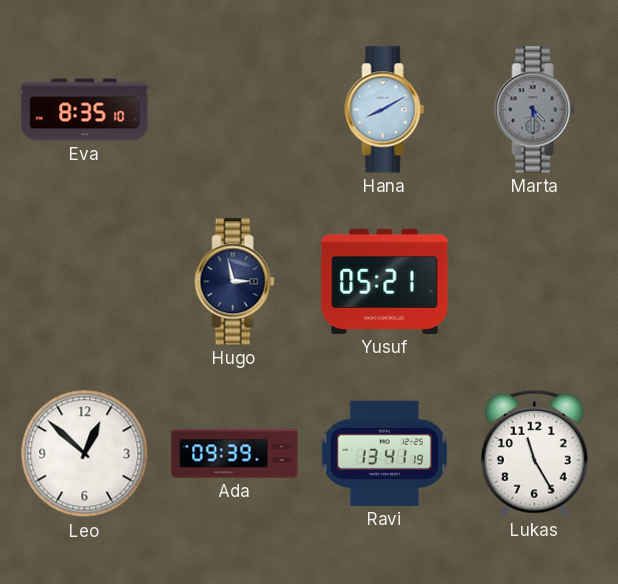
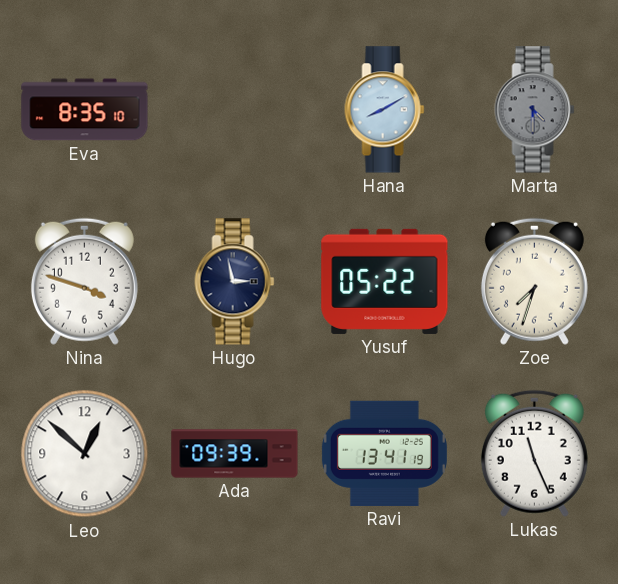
Nina: none -> 3:48
Yusuf: 05:21 -> 05:22
Zoe: none -> 7:33
Lukas: 11:25 -> 11:26
